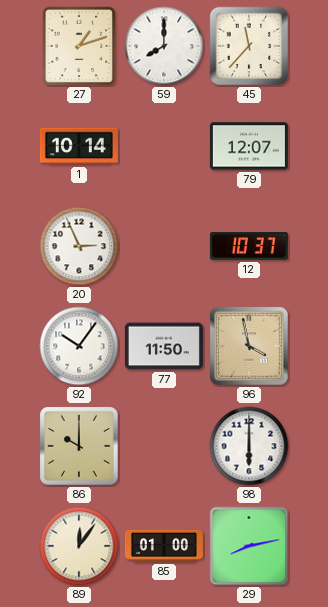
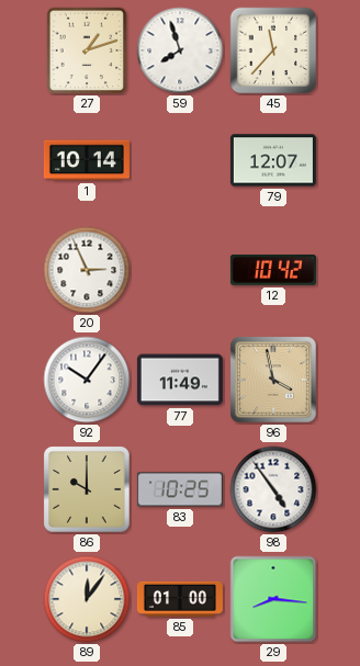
59: 8:00 -> 7:57
12: 10:37 -> 10:42
77: 11:50 -> 11:49
83: none -> 10:25
98: 6:00 -> 4:54
29: 8:13 -> 8:16
